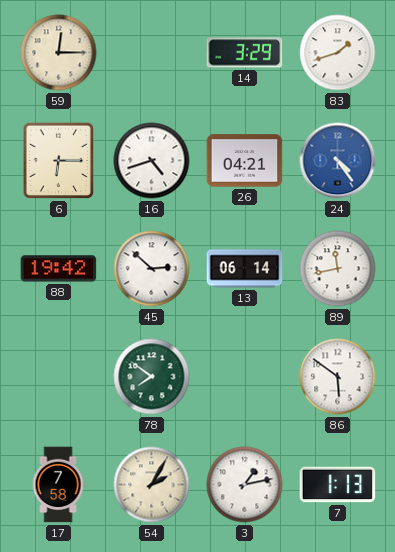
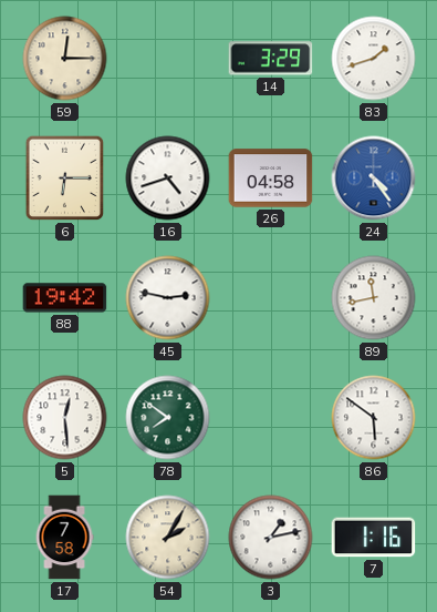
26: 04:21 -> 04:58
45: 2:52 -> 2:47
13: 06:14 -> none
5: none -> 12:29
7: 1:13 -> 1:16
